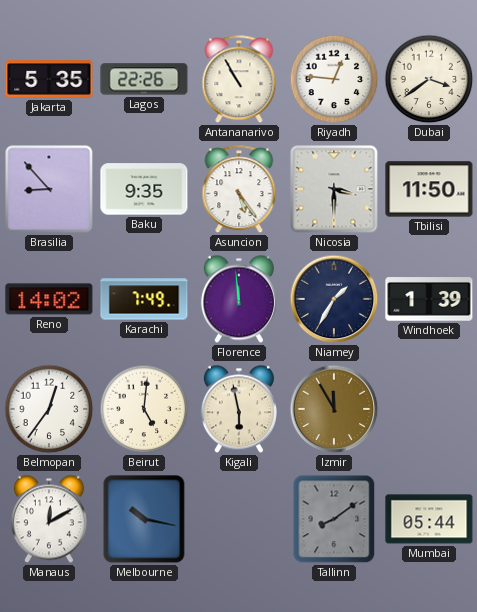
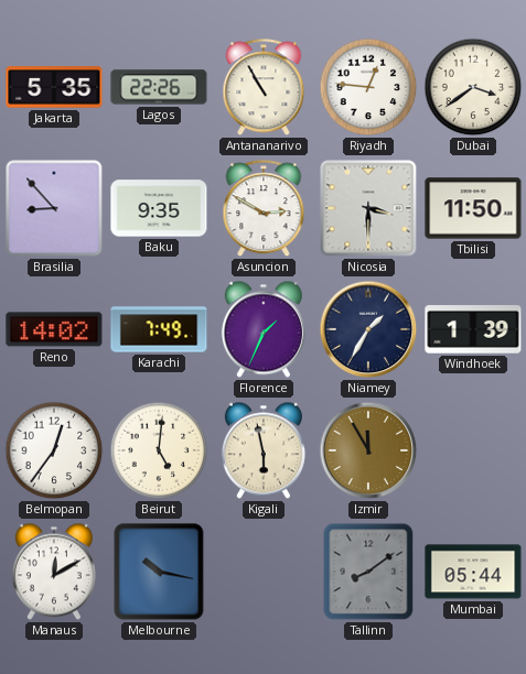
Asuncion: 5:24 -> 2:50
Florence: 11:59 -> 1:34
